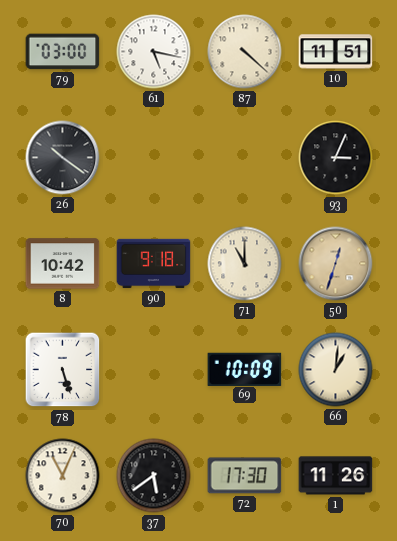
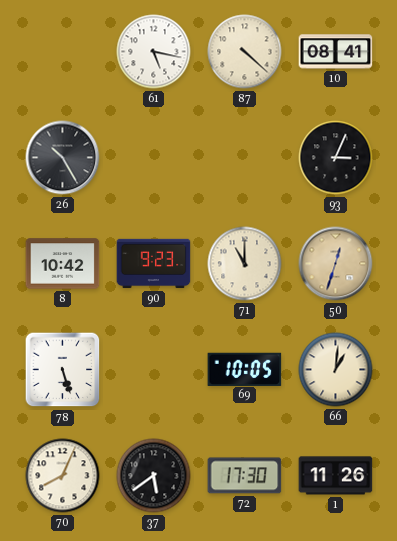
79: 03:00 -> none
10: 11:51 -> 08:41
26: 10:21 -> 10:25
90: 9:18 -> 9:23
69: 10:09 -> 10:05
70: 11:04 -> 8:04
